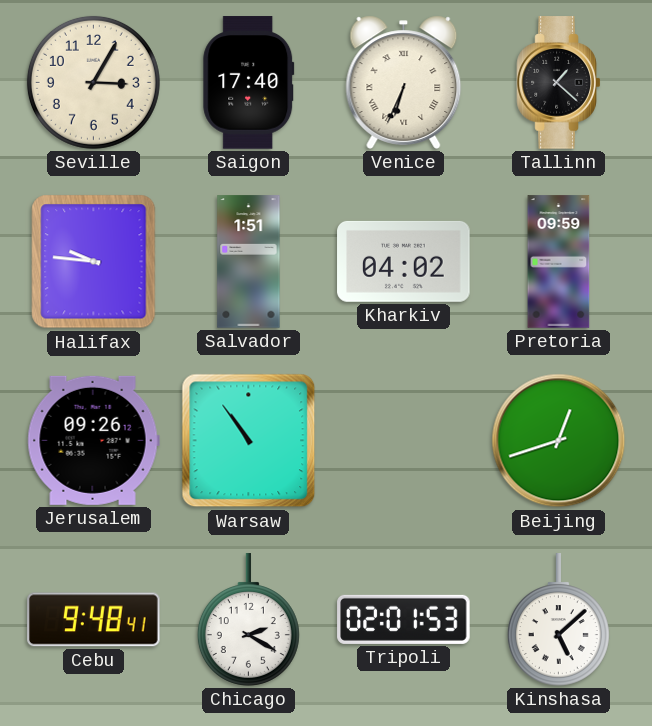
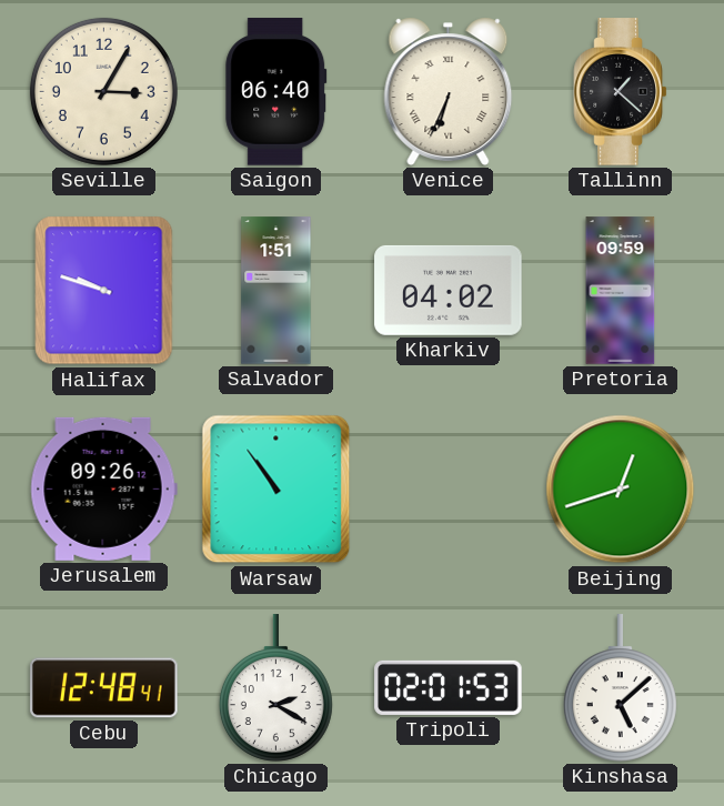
Saigon: 17:40 -> 06:40
Halifax: 9:46 -> 9:48
Cebu: 9:48 -> 12:48
